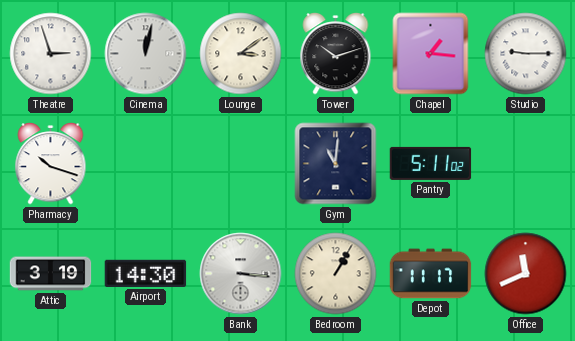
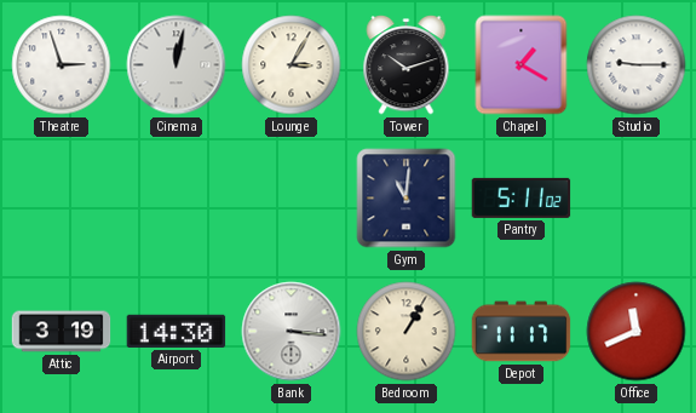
Lounge: 3:09 -> 3:05
Chapel: 1:16 -> 1:20
Pharmacy: 10:18 -> none
